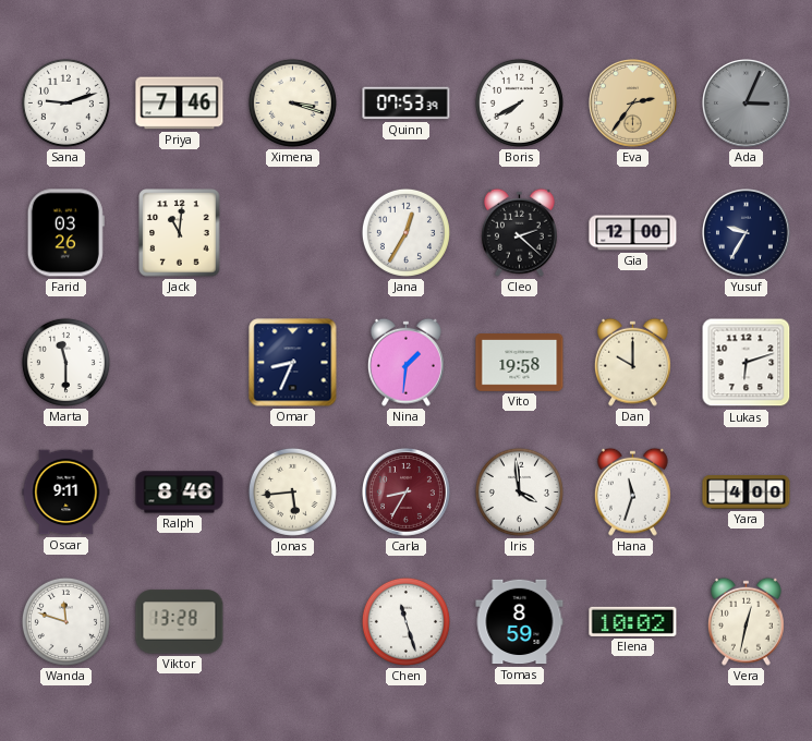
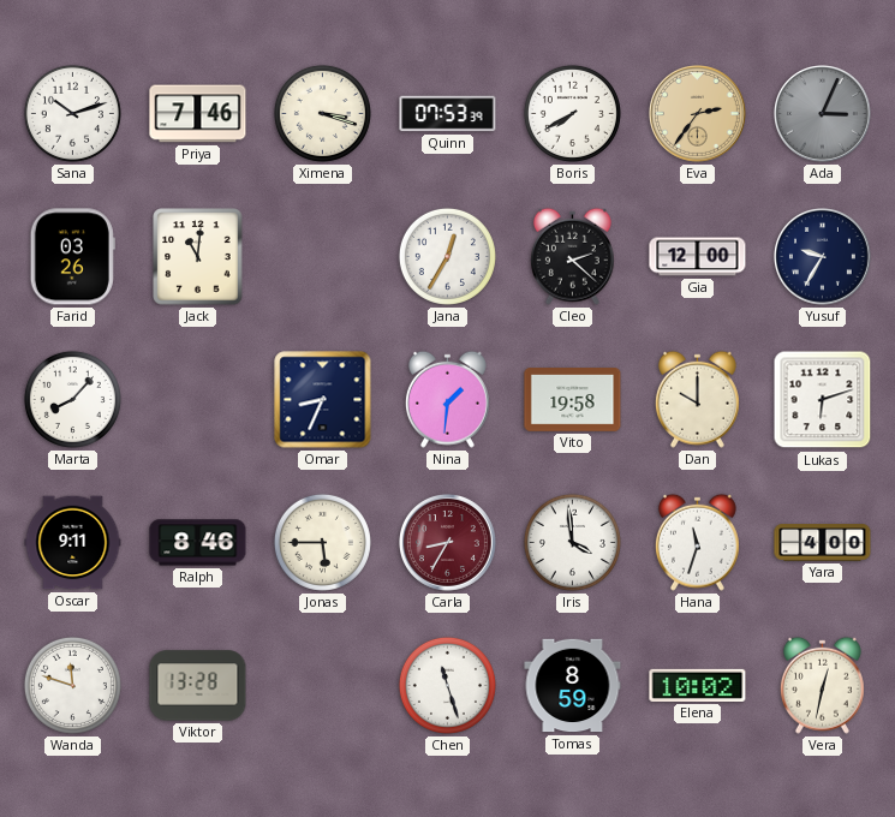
Sana: 9:12 -> 10:12
Marta: 11:30 -> 8:07
Jonas: 5:44 -> 5:45
